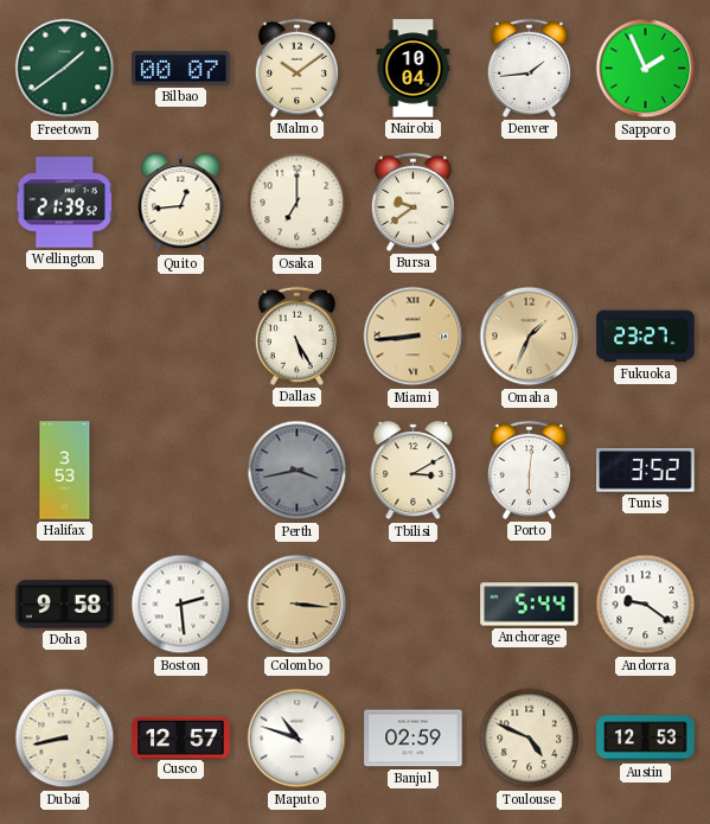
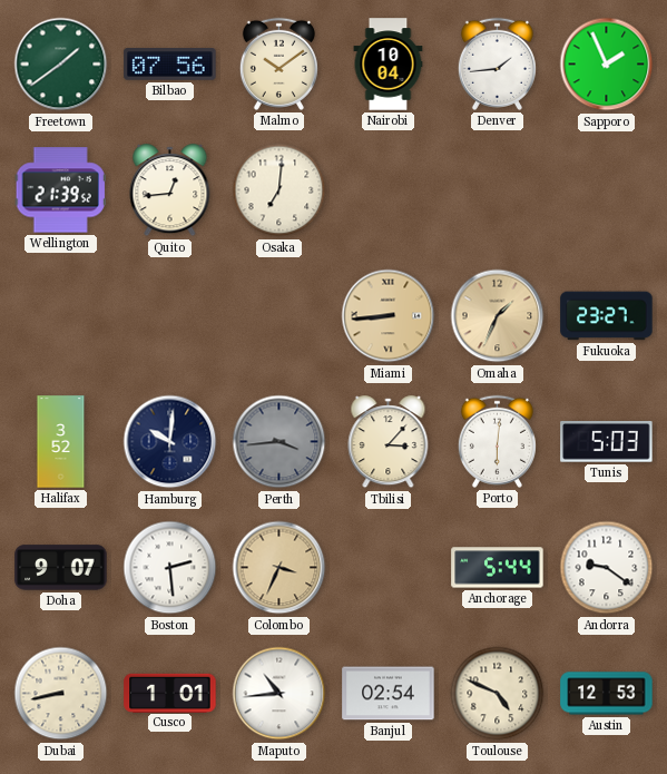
Bilbao: 00:07 -> 07:56
Osaka: 7:00 -> 7:01
Bursa: 9:39 -> none
Dallas: 5:25 -> none
Halifax: 3:53 -> 3:52
Hamburg: none -> 10:01
Perth: 3:43 -> 3:44
Tbilisi: 3:10 -> 3:07
Tunis: 3:52 -> 5:03
Doha: 9:58 -> 9:07
Colombo: 3:16 -> 3:34
Cusco: 12:57 -> 1:01
Maputo: 10:48 -> 10:44
Banjul: 02:59 -> 02:54
